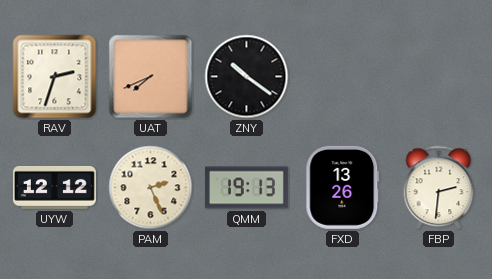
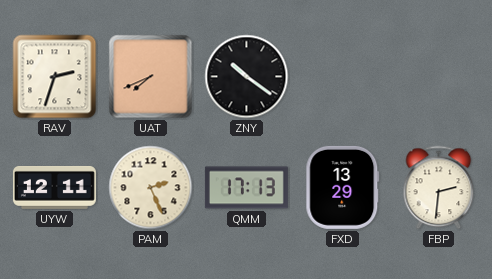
UYW: 12:12 -> 12:11
QMM: 19:13 -> 17:13
FXD: 13:26 -> 13:29
